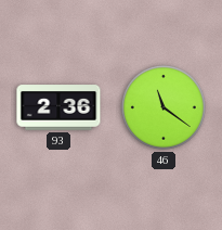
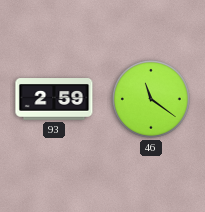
93: 2:36 -> 2:59
